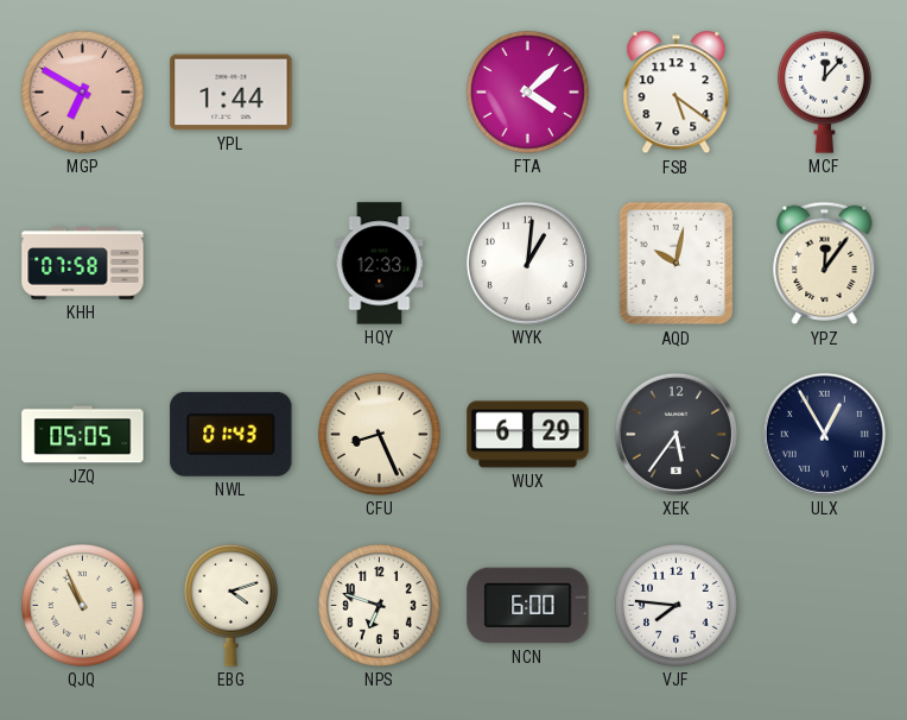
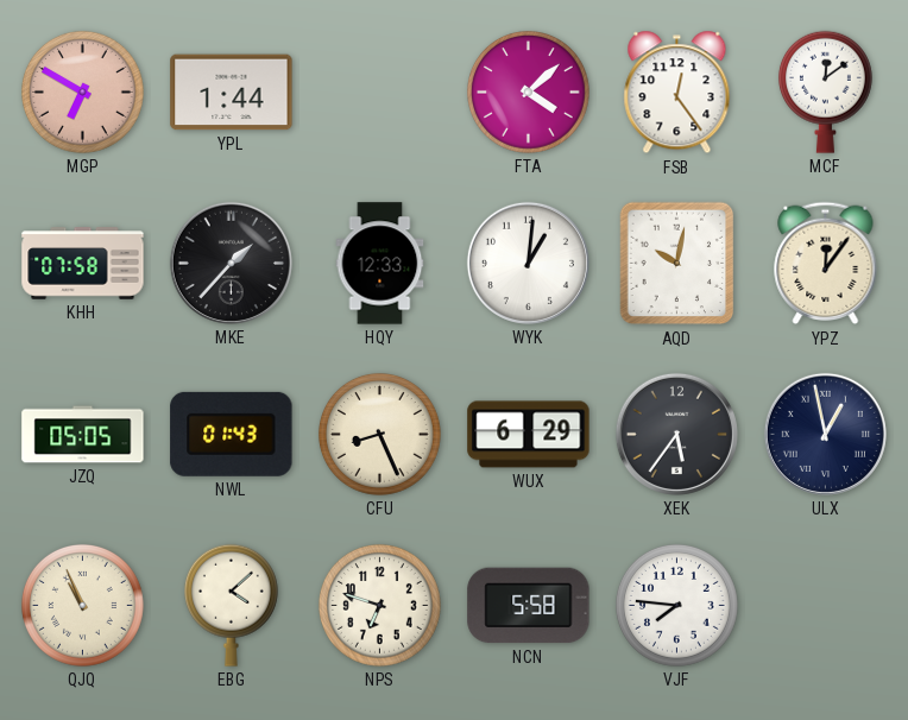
FSB: 5:21 -> 12:24
MCF: 12:07 -> 12:09
MKE: none -> 1:37
ULX: 12:55 -> 12:58
EBG: 4:12 -> 4:08
NCN: 6:00 -> 5:58
